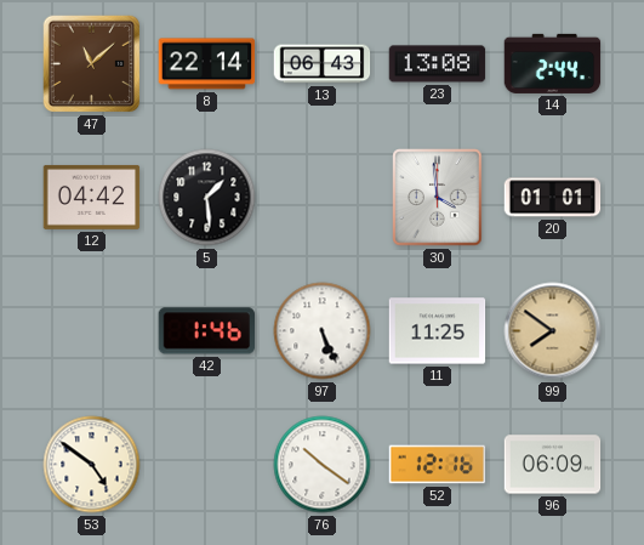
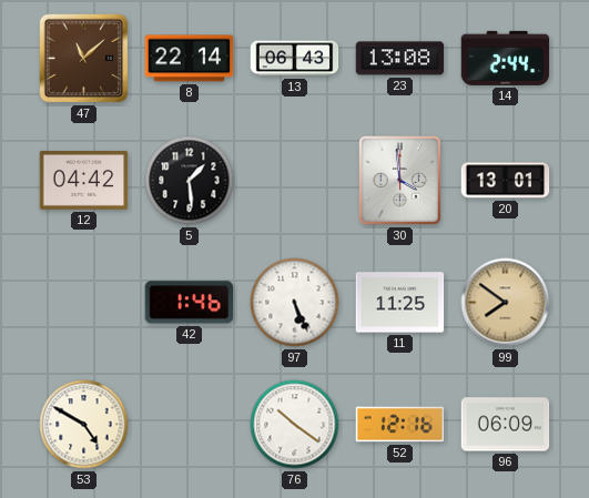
20: 01:01 -> 13:01
53: 4:51 -> 4:50
